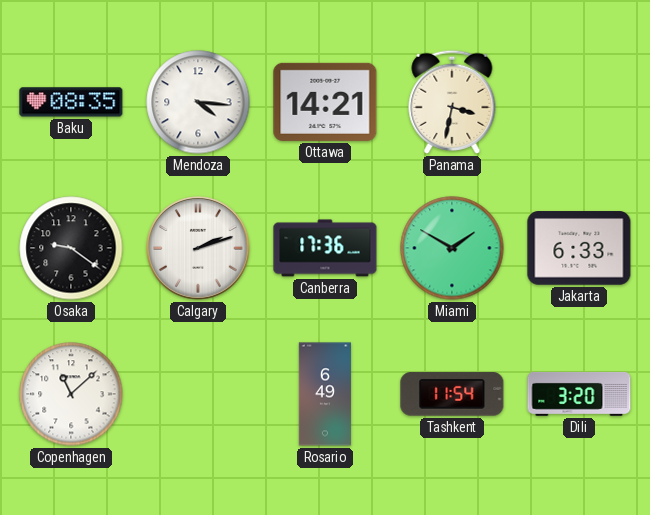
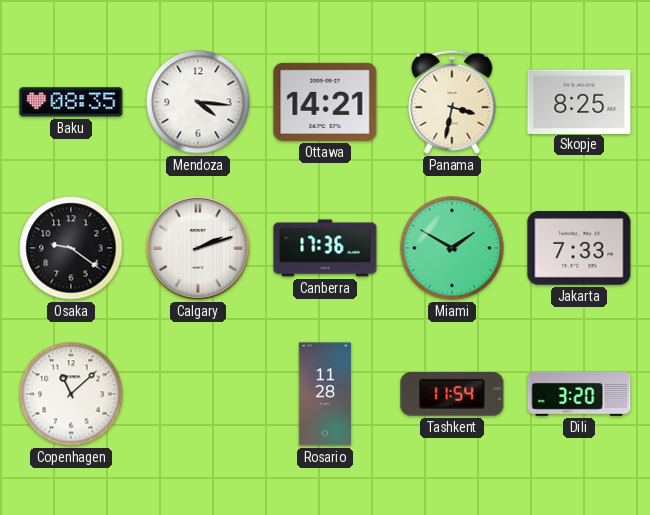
Skopje: none -> 8:25
Jakarta: 6:33 -> 7:33
Rosario: 6:49 -> 11:28
